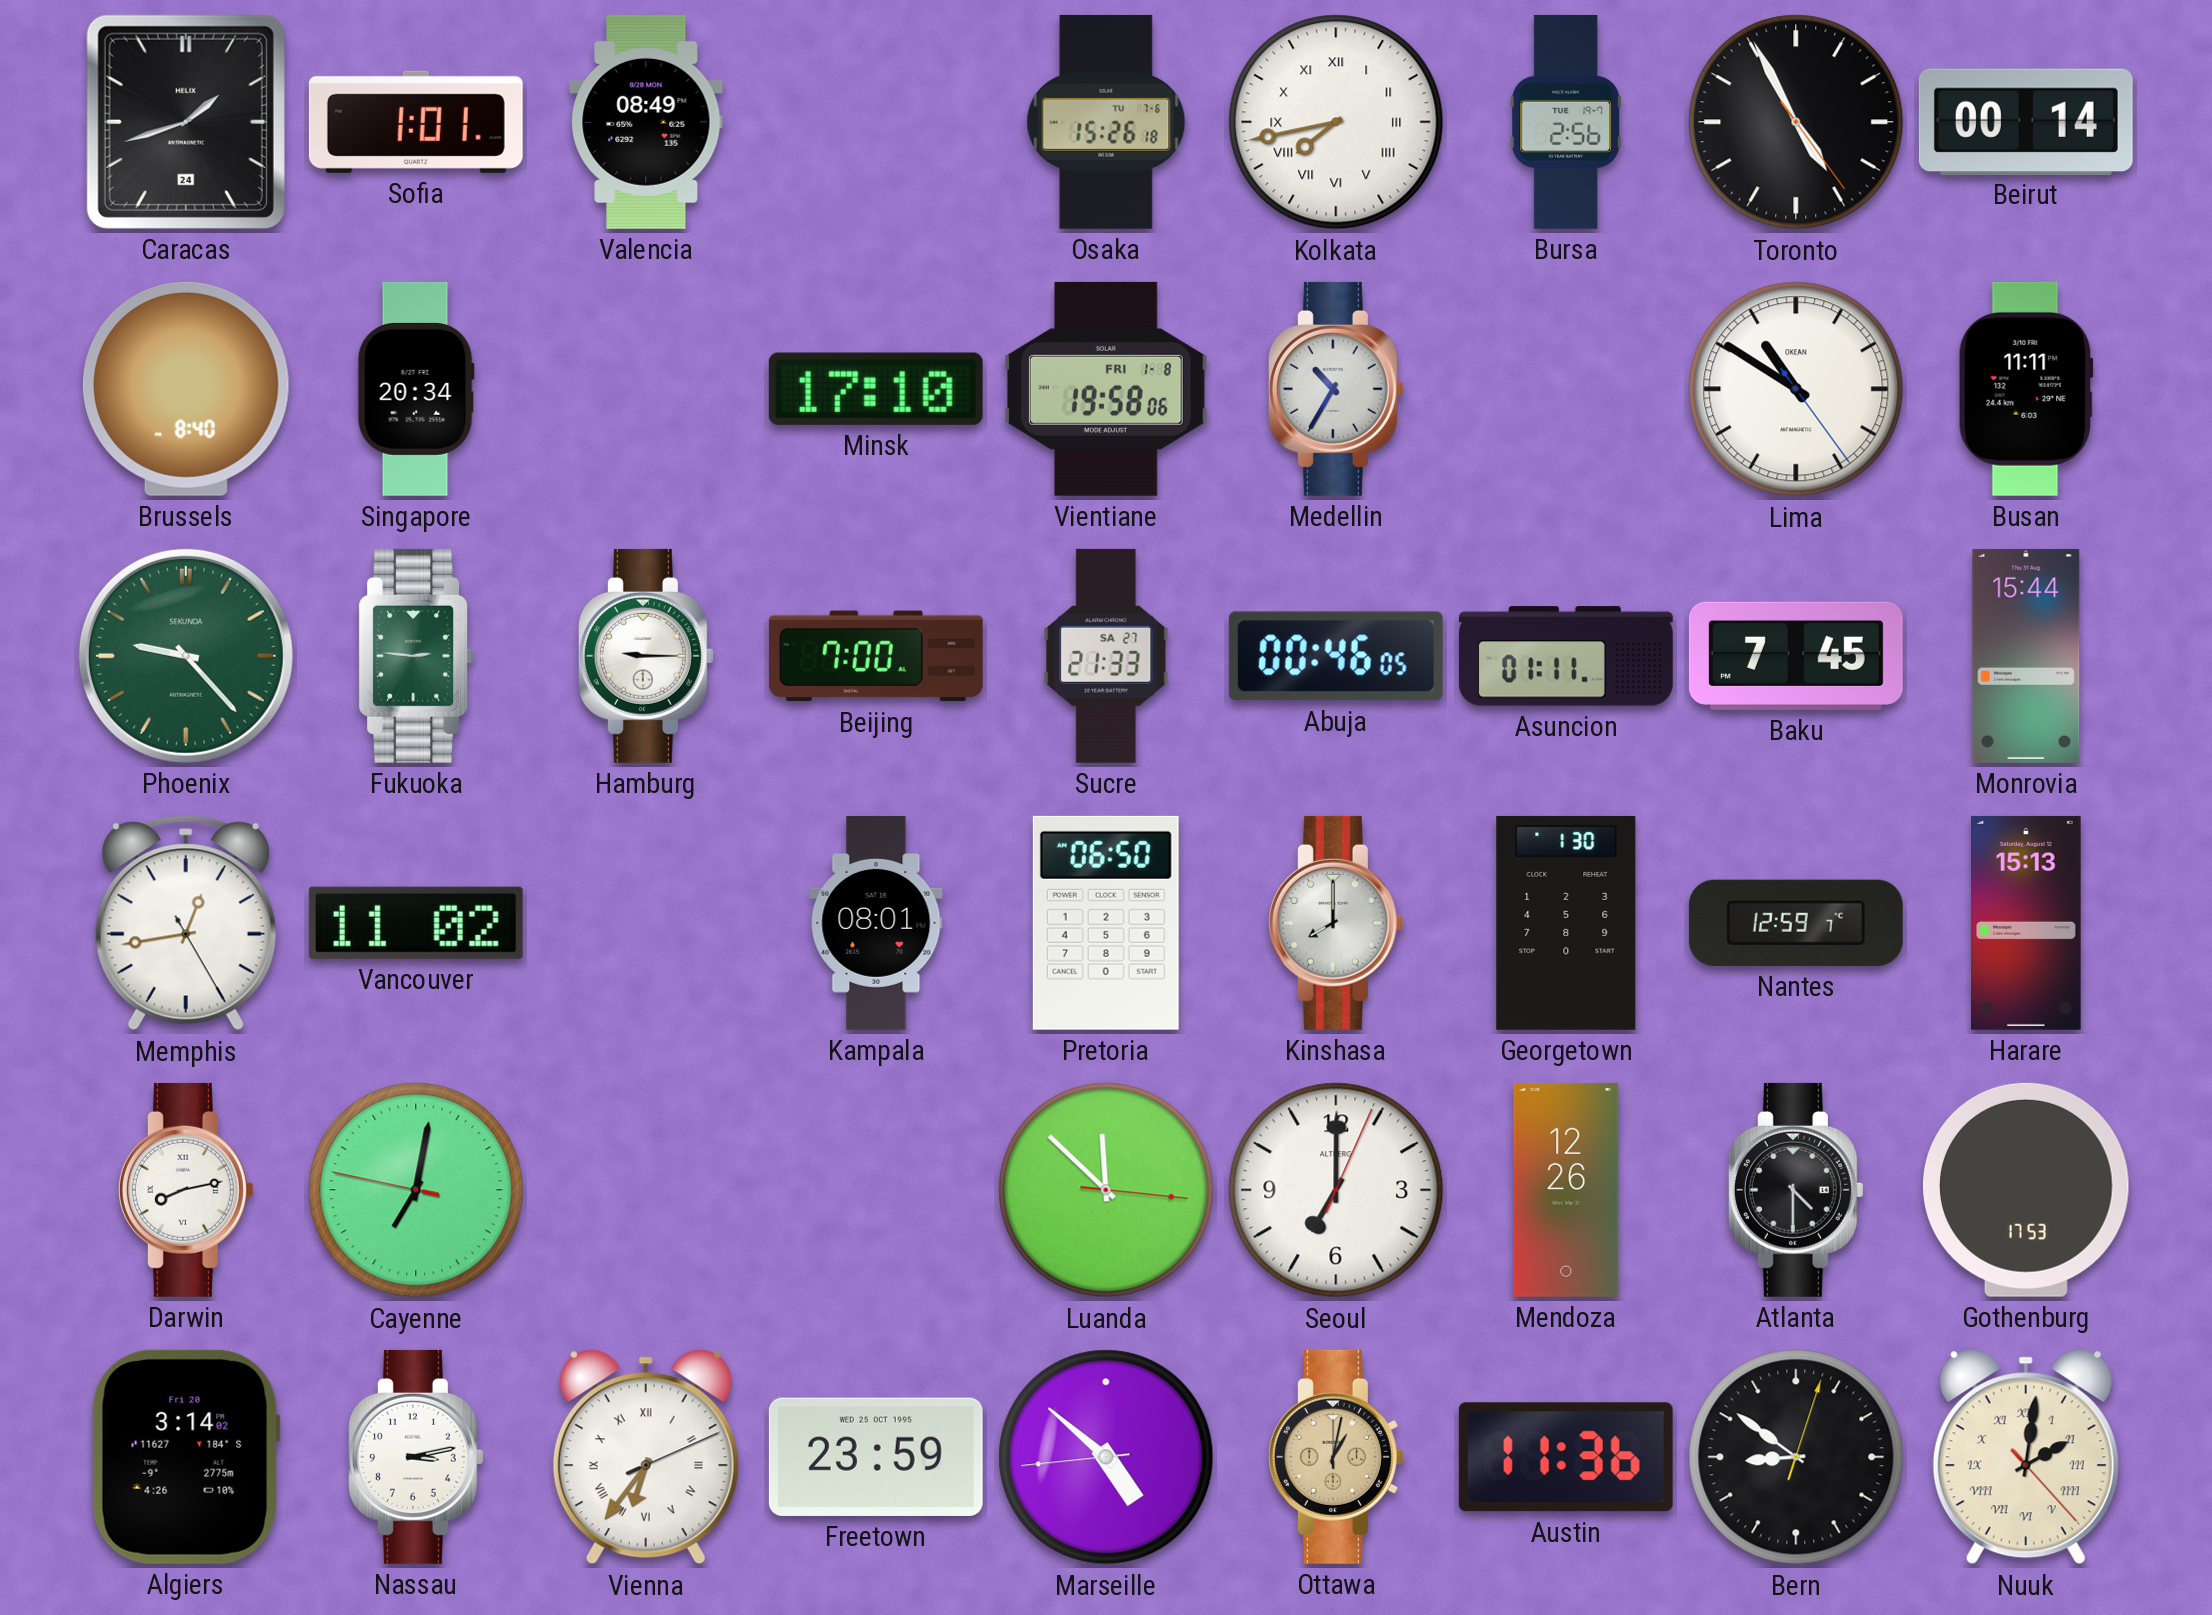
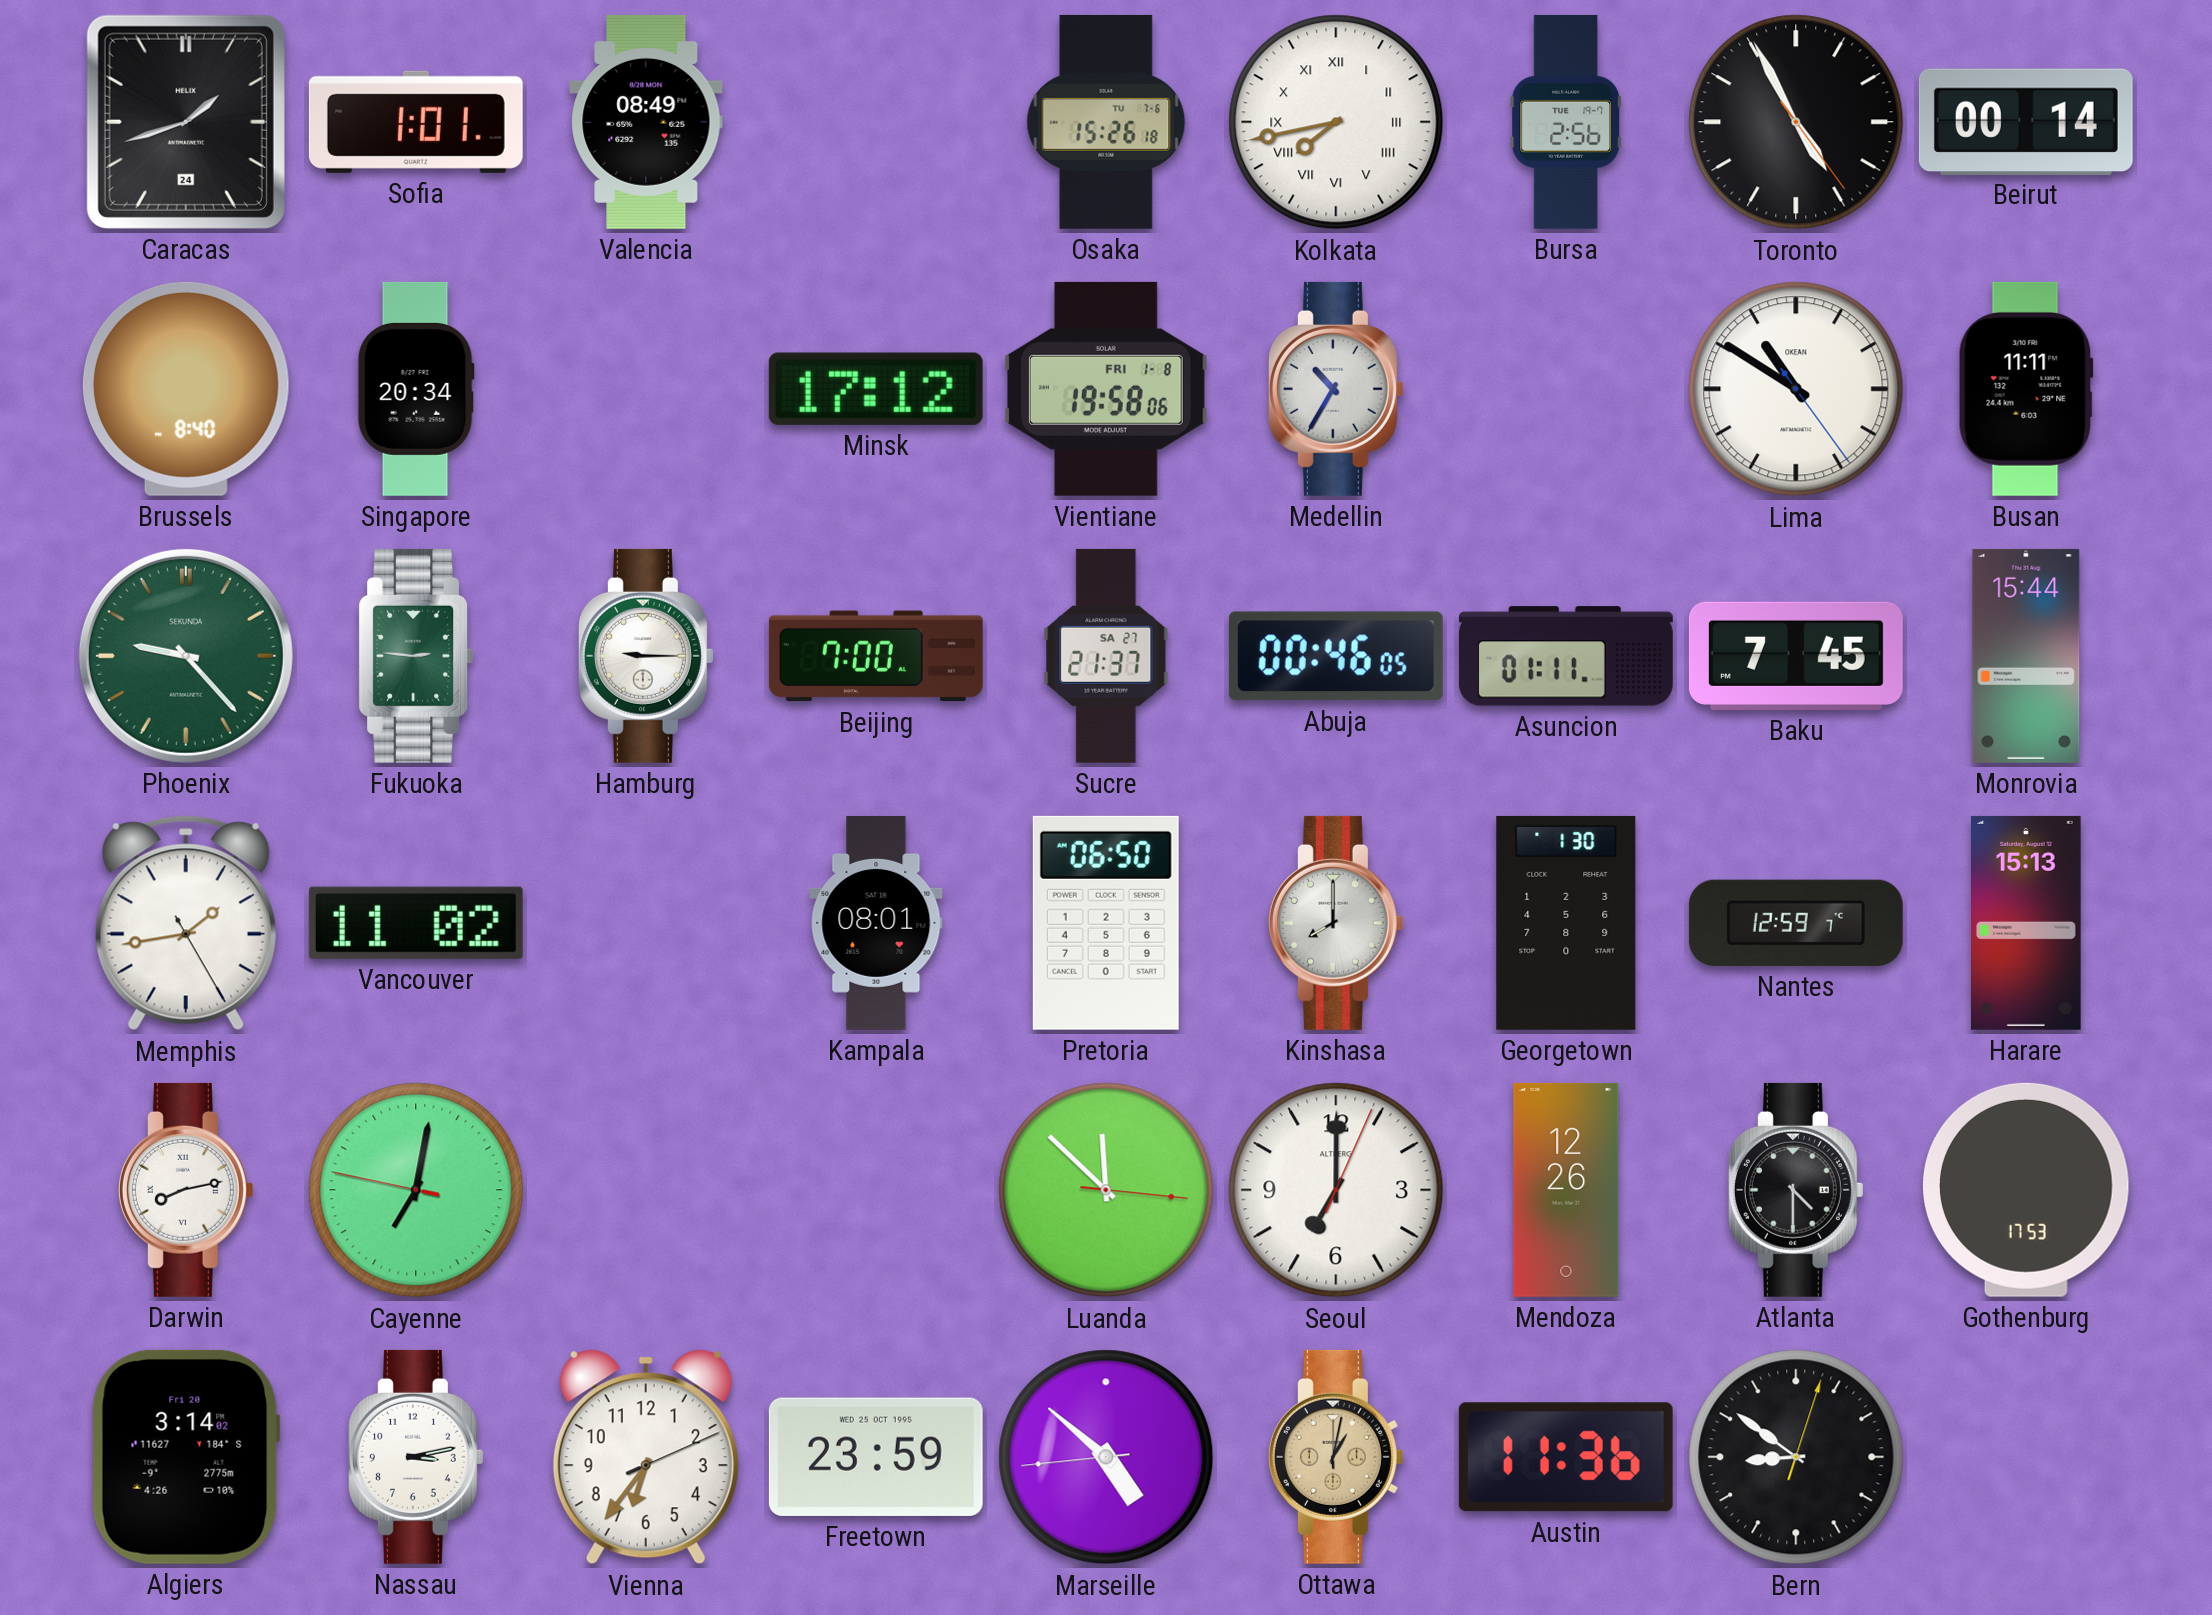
Minsk: 17:10 -> 17:12
Sucre: 21:33 -> 21:37
Memphis: 12:43 -> 1:43
Vienna numerals: Roman -> Arabic
Nuuk: 2:01 -> none
